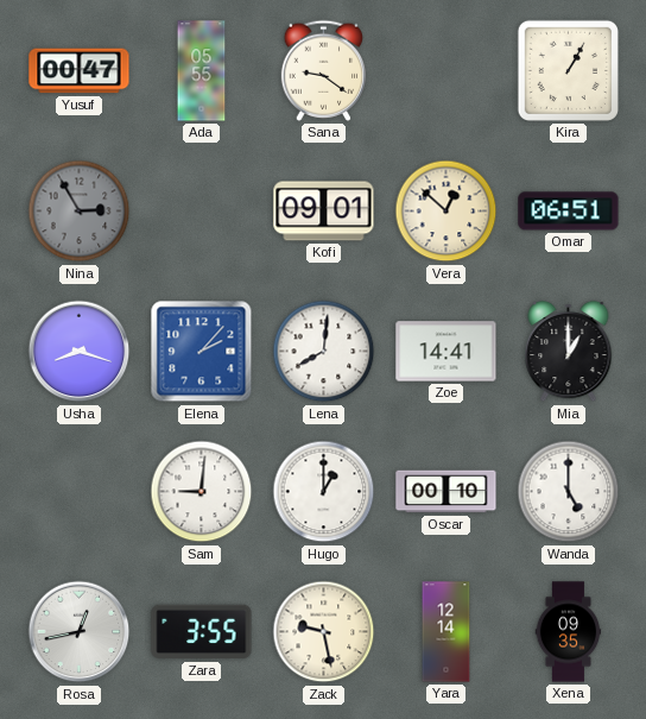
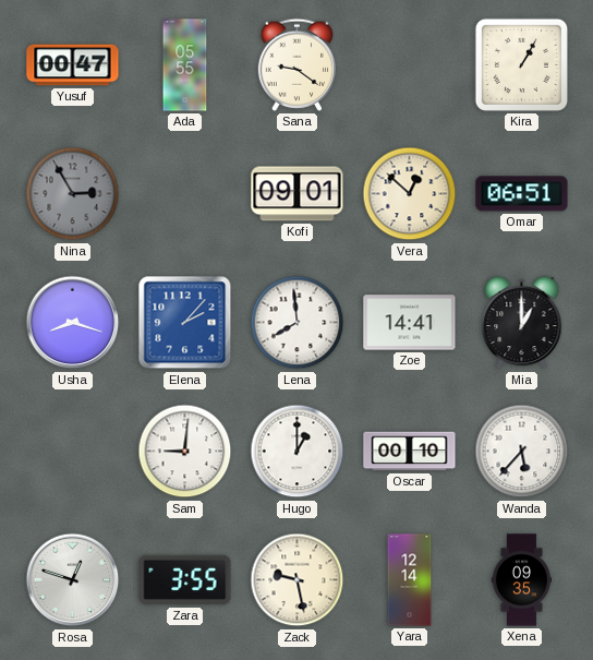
Lena: 8:01 -> 7:59
Wanda: 5:00 -> 5:37
Rosa: 12:43 -> 12:48
